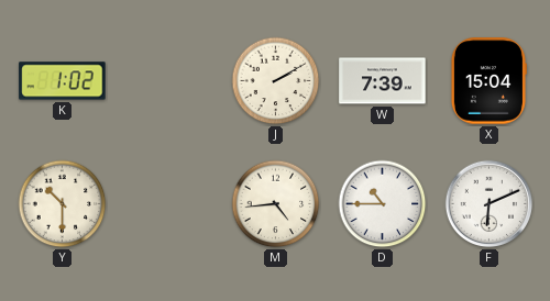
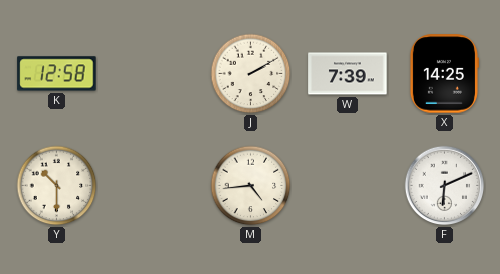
K: 1:02 -> 12:58
X: 15:04 -> 14:25
D: 10:45 -> none
